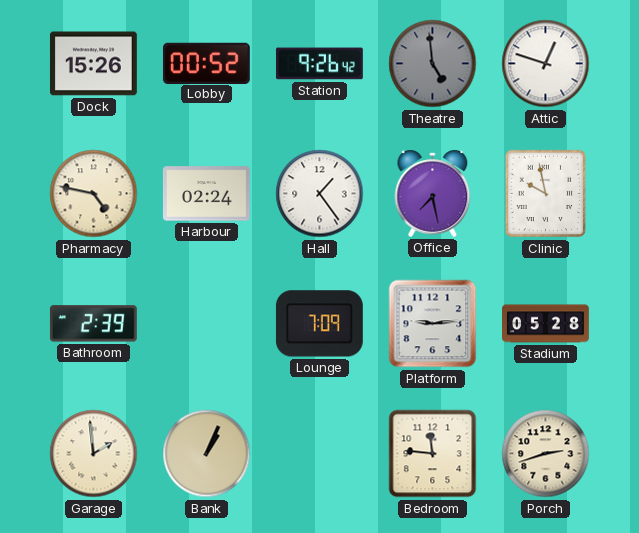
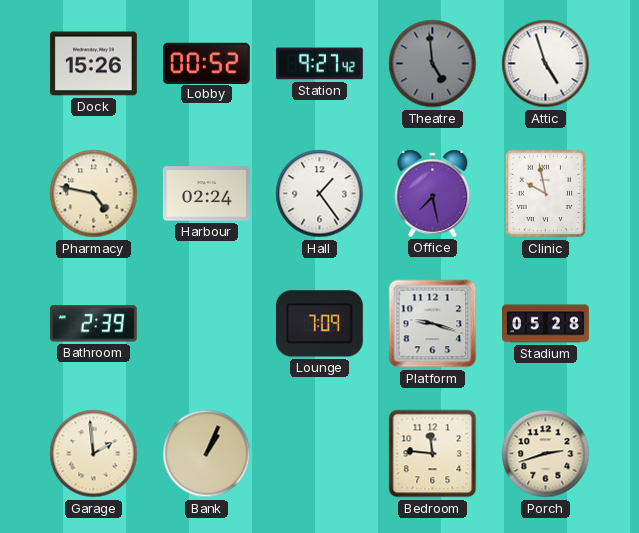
Station: 9:26 -> 9:27
Attic: 12:48 -> 4:57
Platform: 9:14 -> 9:18
